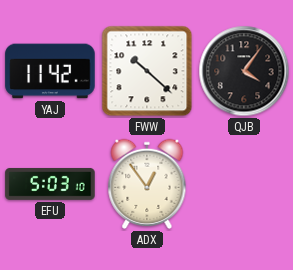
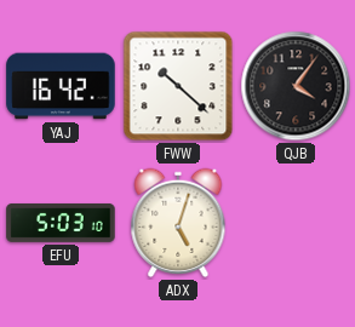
YAJ: 11:42 -> 16:42
ADX: 12:54 -> 5:03
